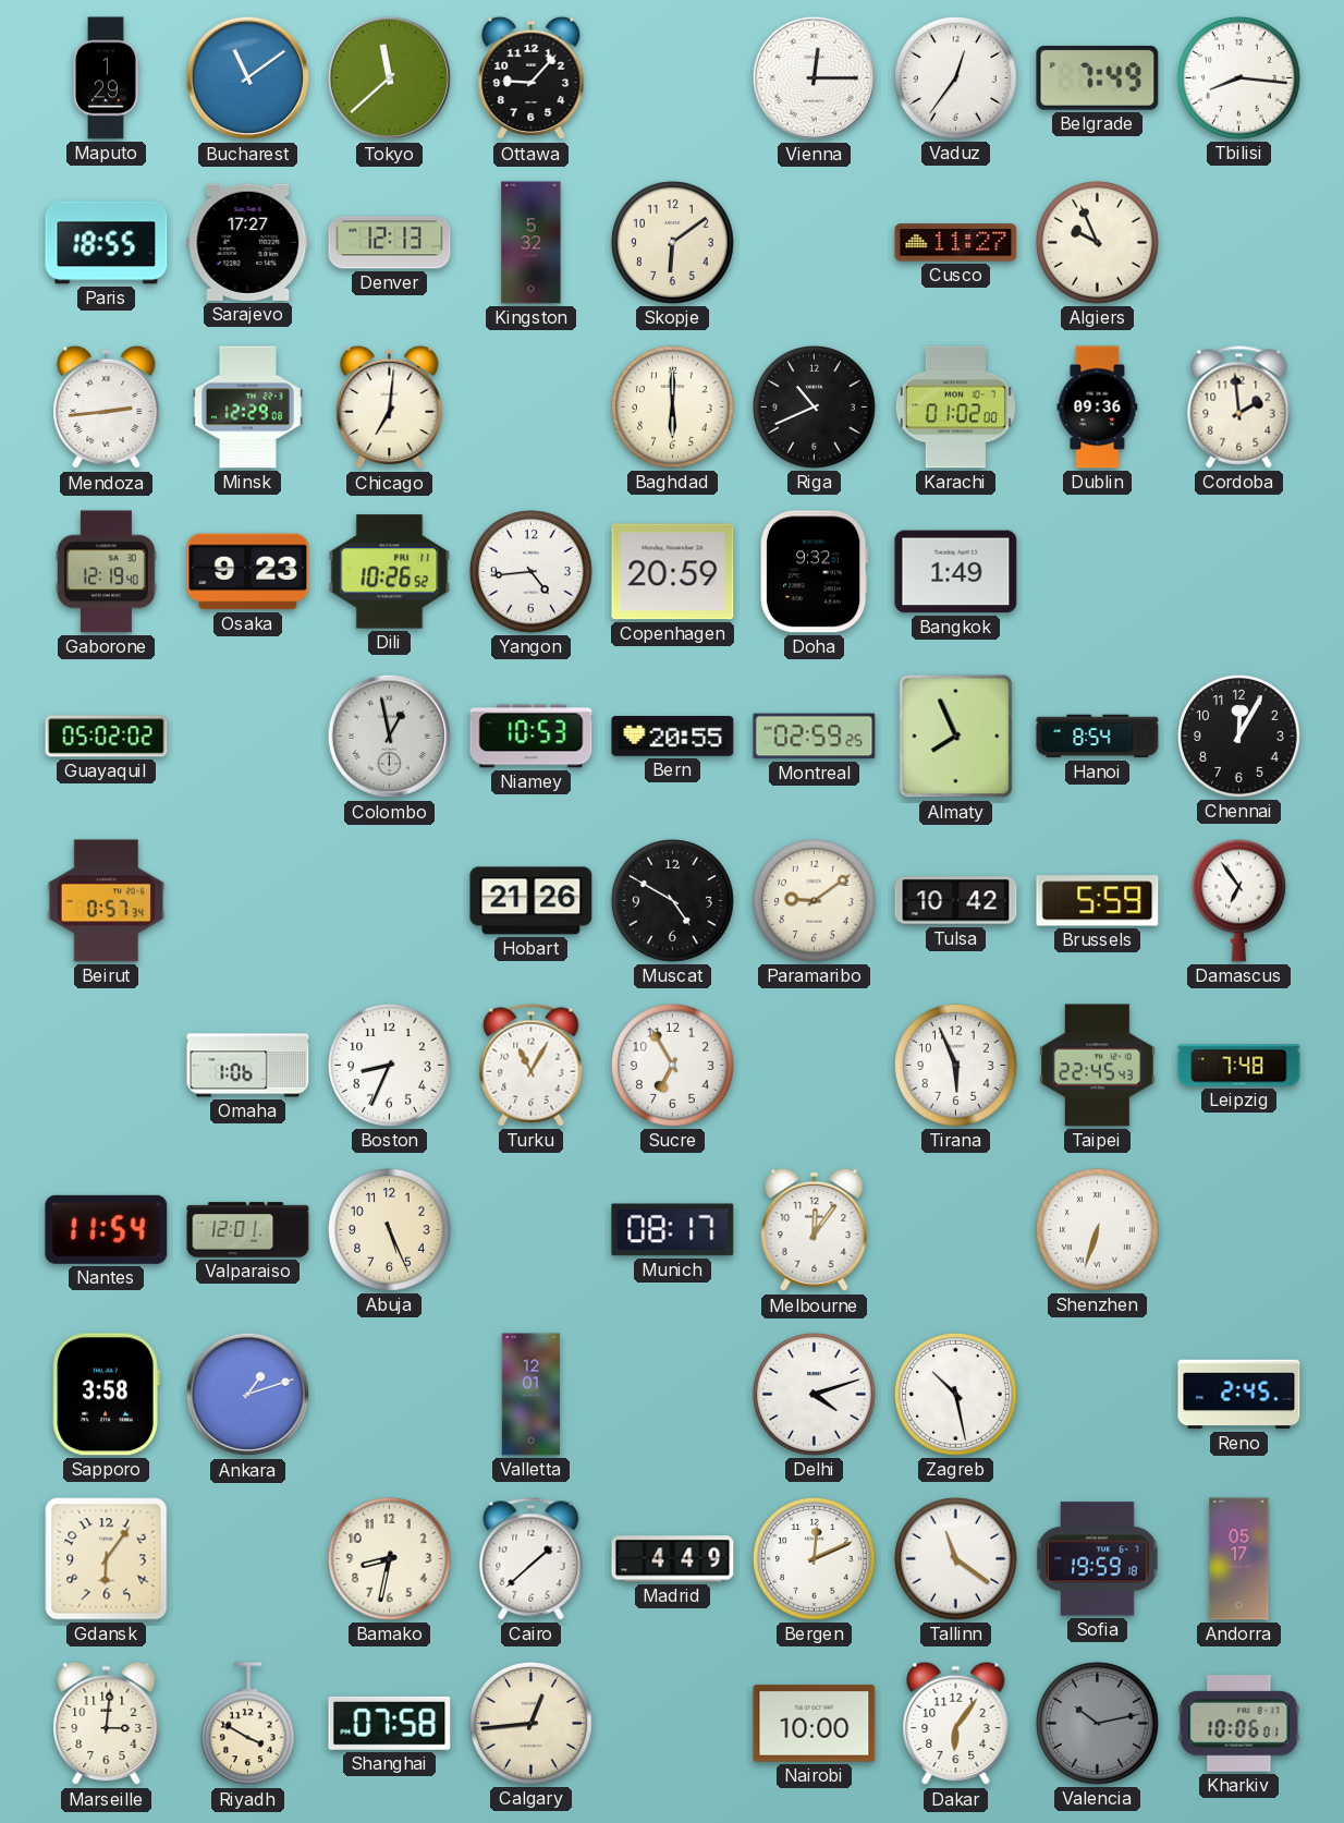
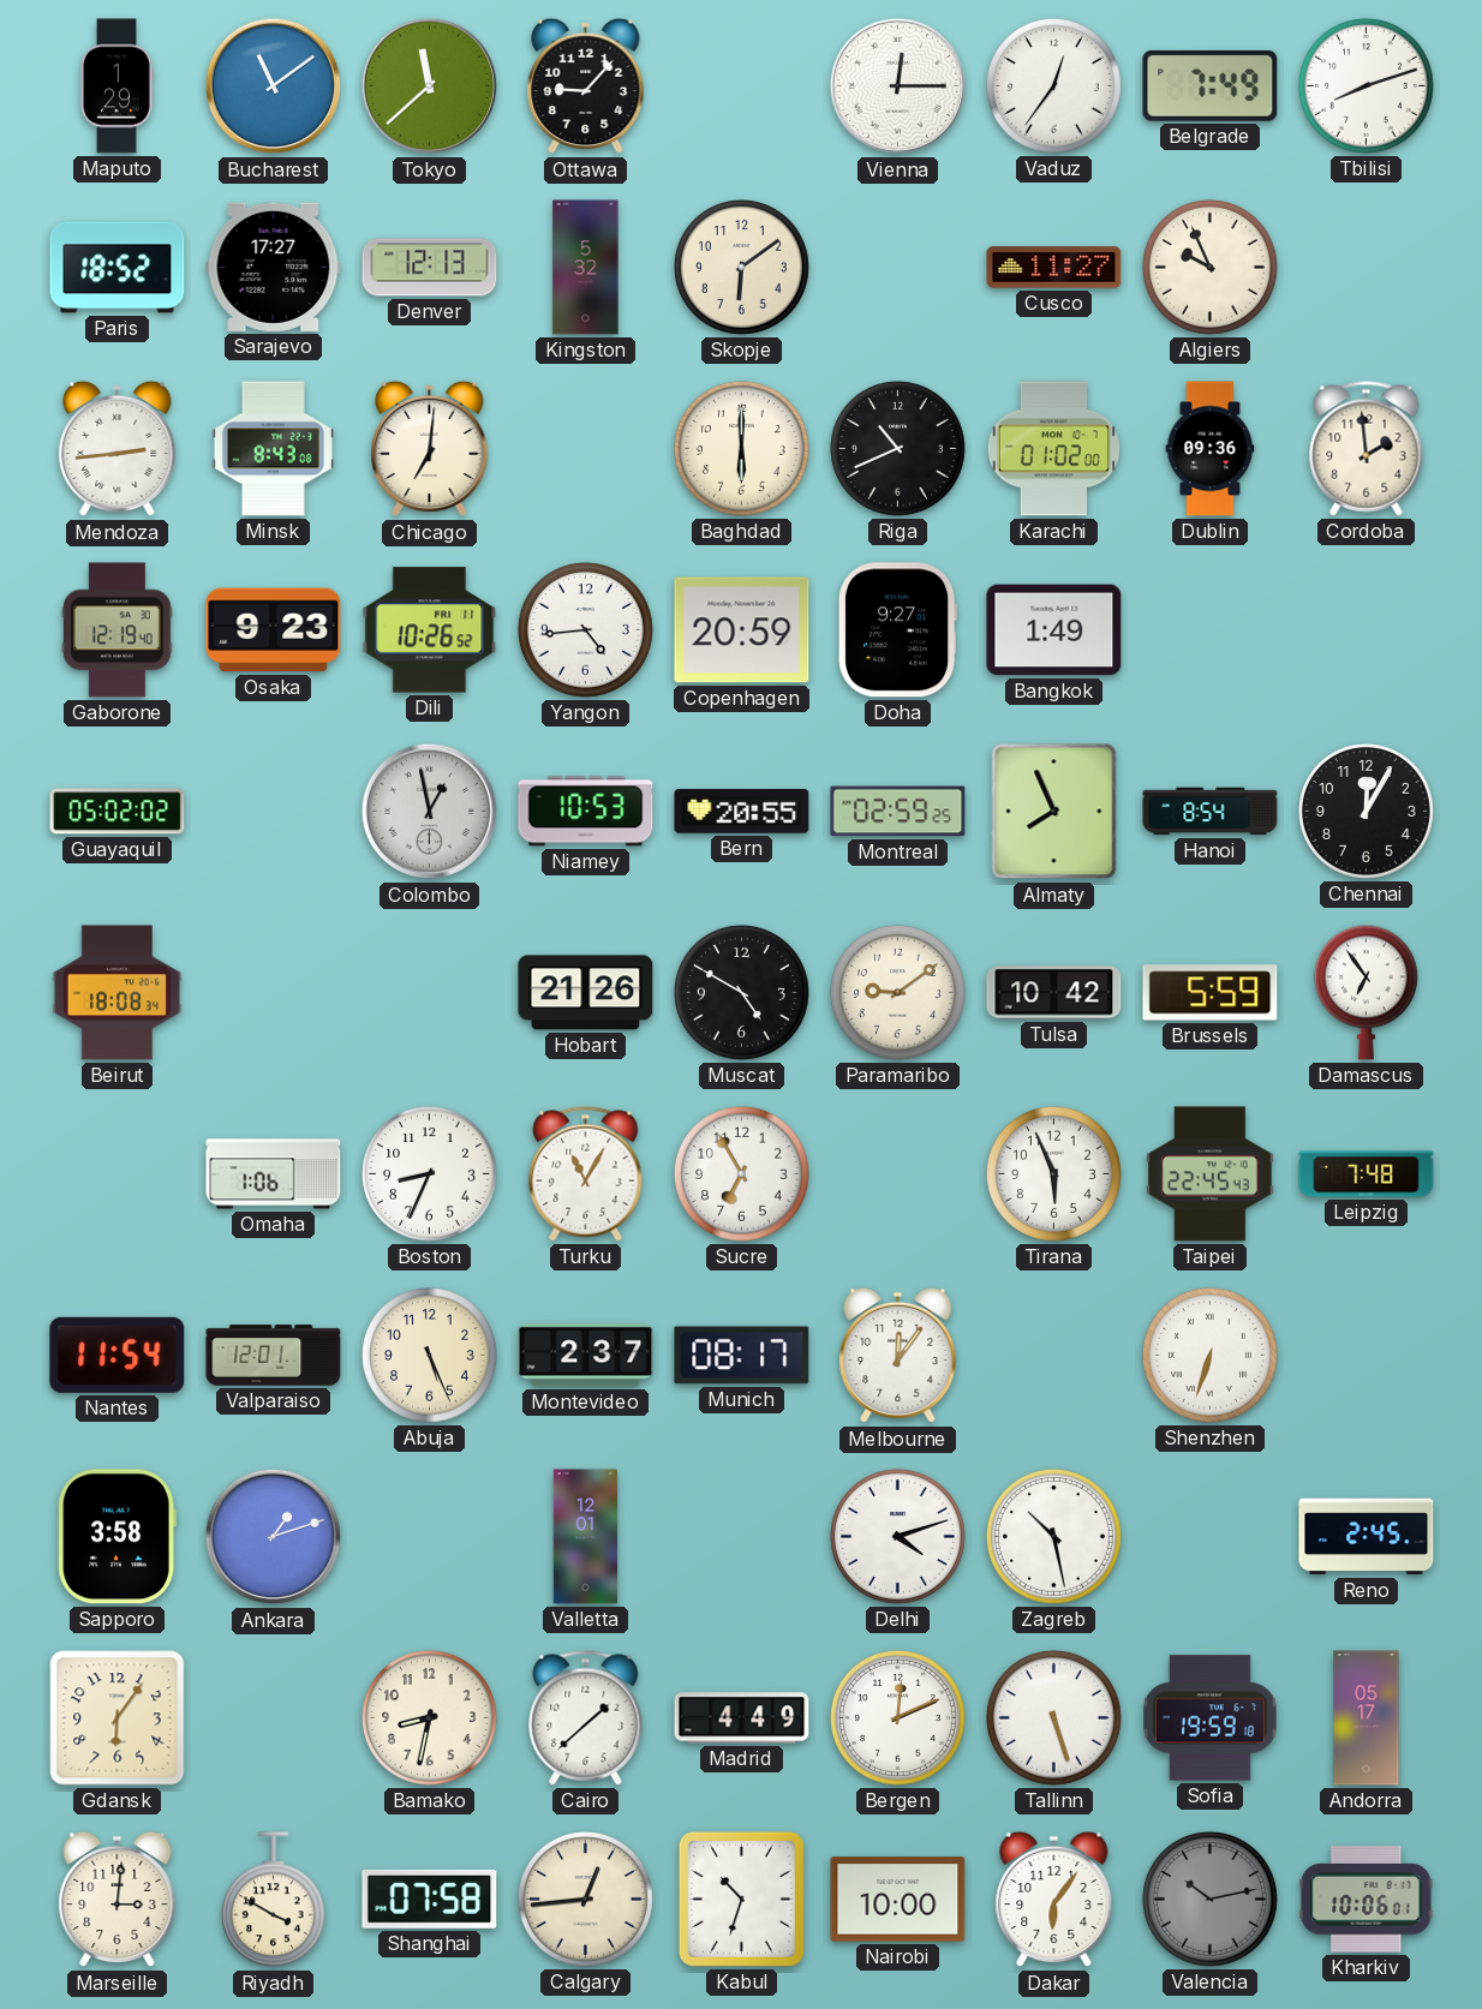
Tbilisi: 8:16 -> 8:12
Paris: 18:55 -> 18:52
Minsk: 12:29 -> 8:43
Doha: 9:32 -> 9:27
Beirut: 0:57 -> 18:08
Montevideo: none -> 2:37
Tallinn: 11:21 -> 5:27
Kabul: none -> 10:33
